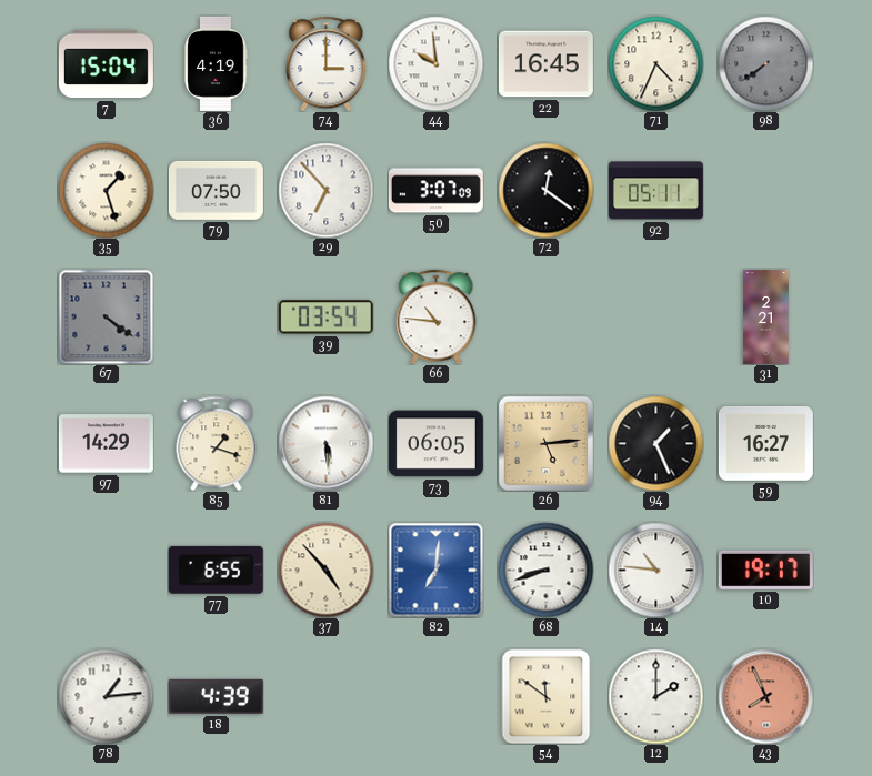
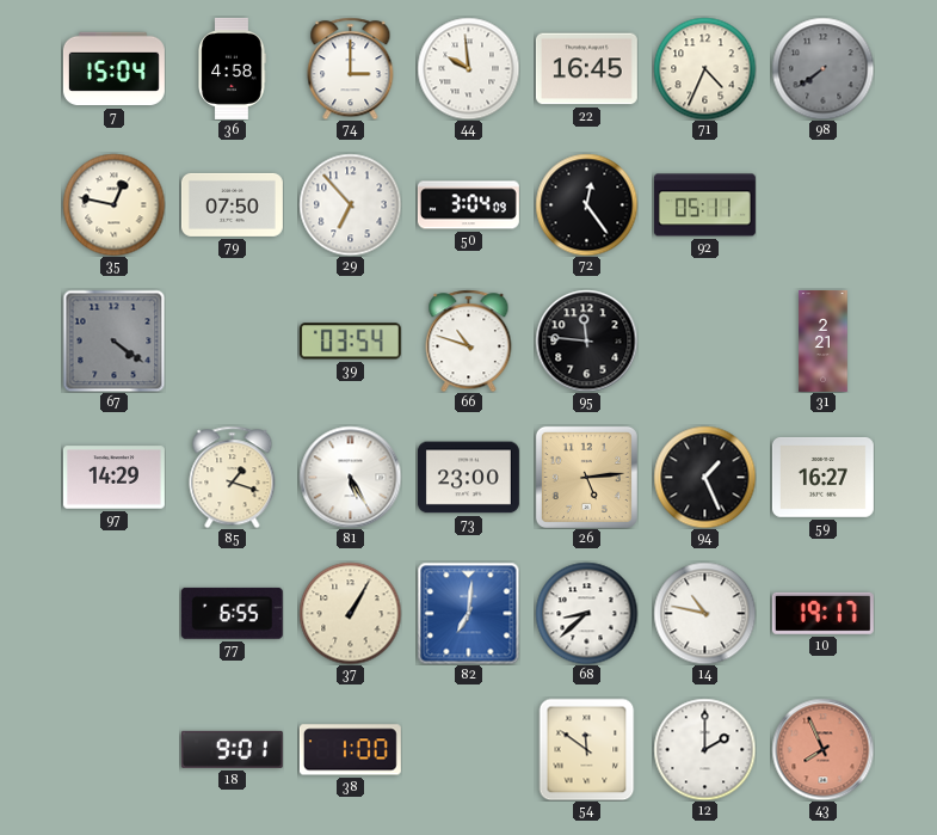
36: 4:19 -> 4:58
35: 1:27 -> 12:47
50: 3:07 -> 3:04
72: 12:21 -> 12:24
66: 10:46 -> 10:48
95: none -> 11:46
81: 5:29 -> 5:25
73: 06:05 -> 23:00
37: 4:53 -> 1:05
68: 8:42 -> 8:38
14: 10:46 -> 10:47
78: 1:14 -> none
18: 4:39 -> 9:01
38: none -> 1:00
